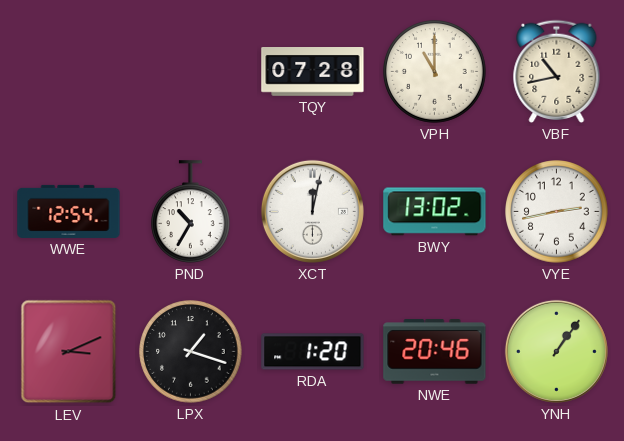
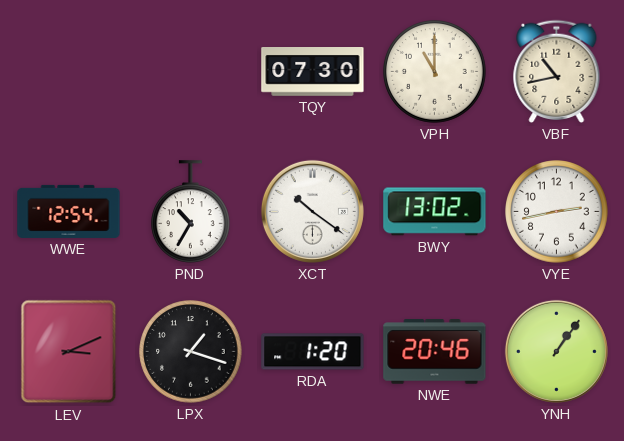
TQY: 07:28 -> 07:30
XCT: 12:02 -> 10:21
